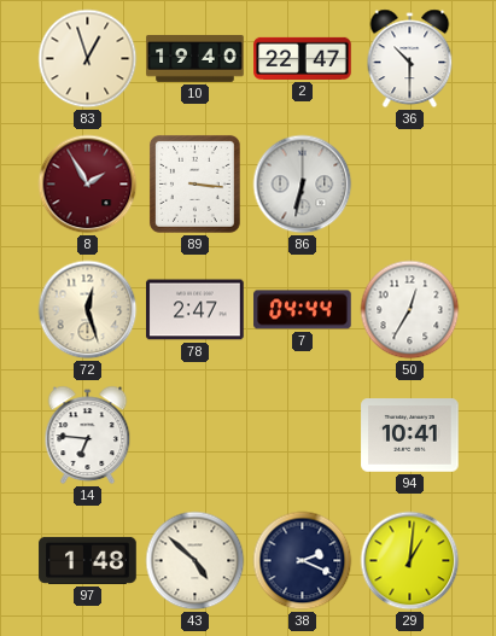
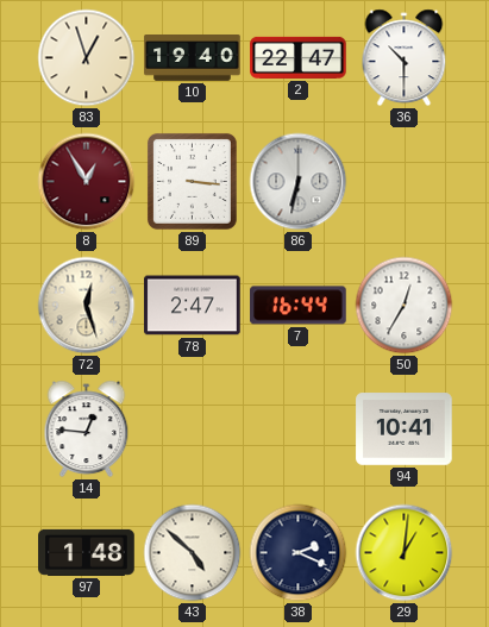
8: 1:55 -> 12:55
7: 04:44 -> 16:44
14: 6:46 -> 12:46
